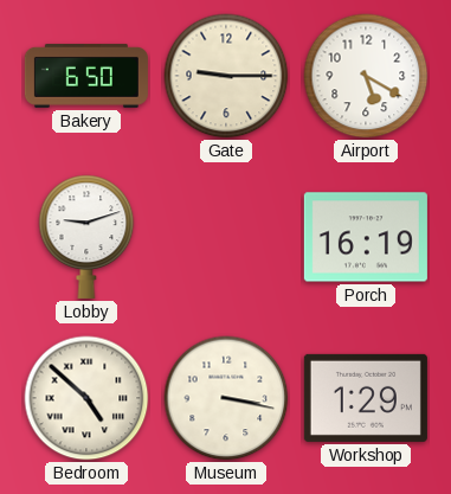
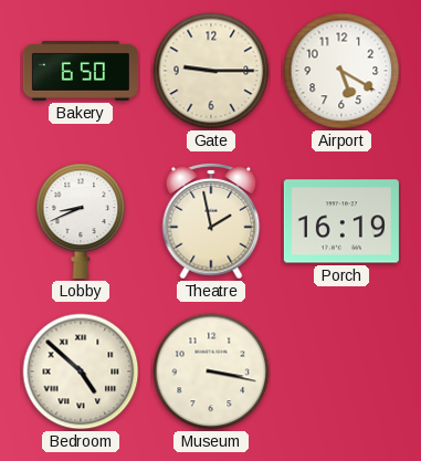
Lobby: 9:12 -> 8:41
Theatre: none -> 1:58
Workshop: 1:29 -> none
